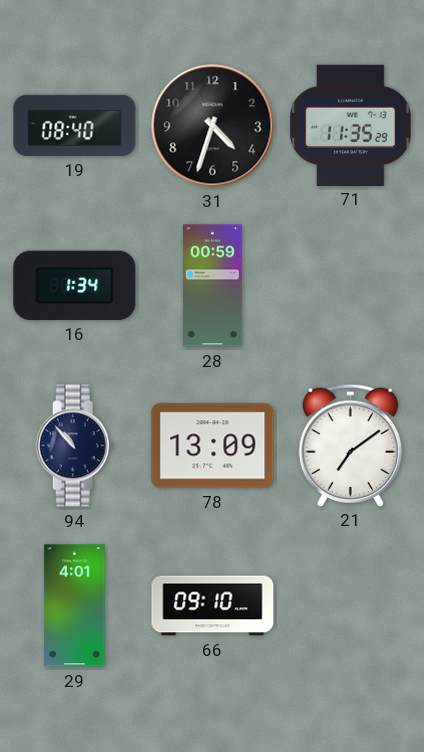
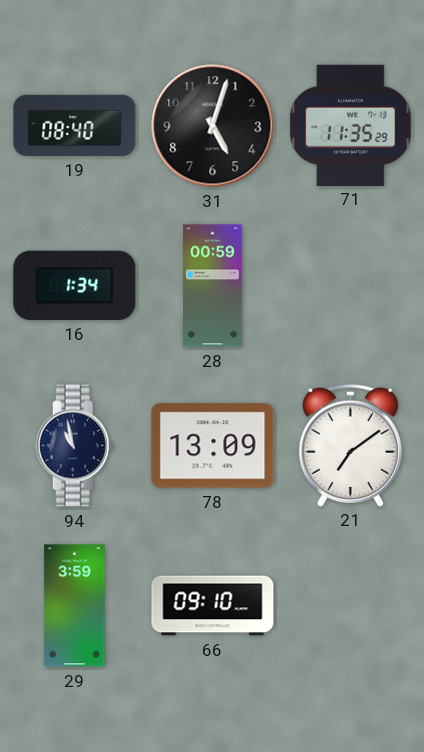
31: 4:33 -> 5:03
94: 10:53 -> 10:58
29: 4:01 -> 3:59
